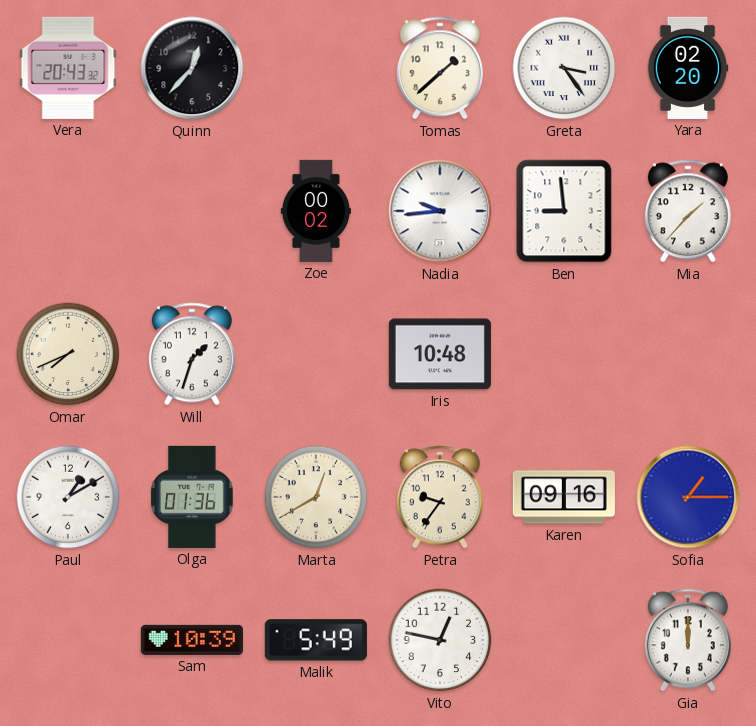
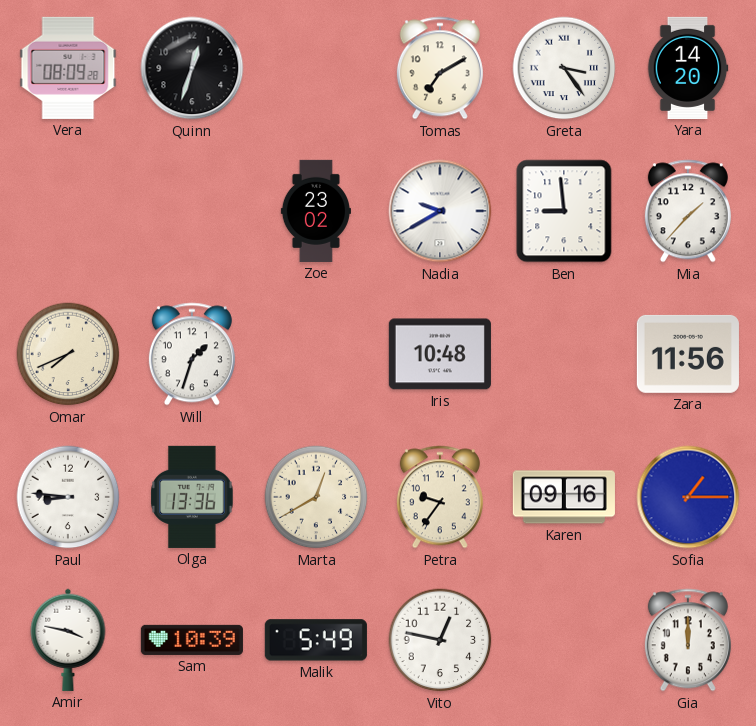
Vera: 20:43 -> 08:09
Quinn: 12:37 -> 12:33
Tomas: 1:38 -> 7:10
Yara: 02:20 -> 14:20
Zoe: 00:02 -> 23:02
Nadia: 9:44 -> 9:40
Zara: none -> 11:56
Paul: 1:10 -> 8:46
Olga: 01:36 -> 13:36
Amir: none -> 3:47
